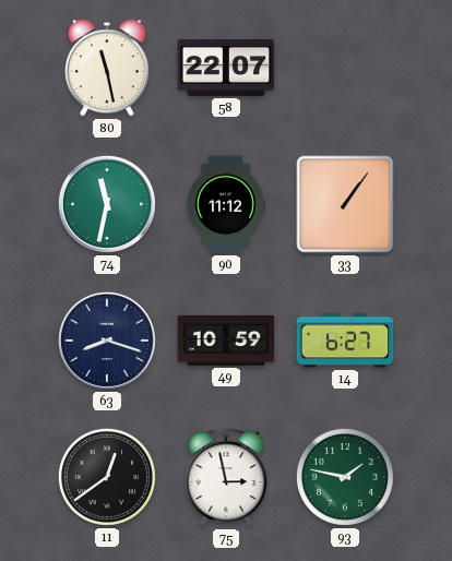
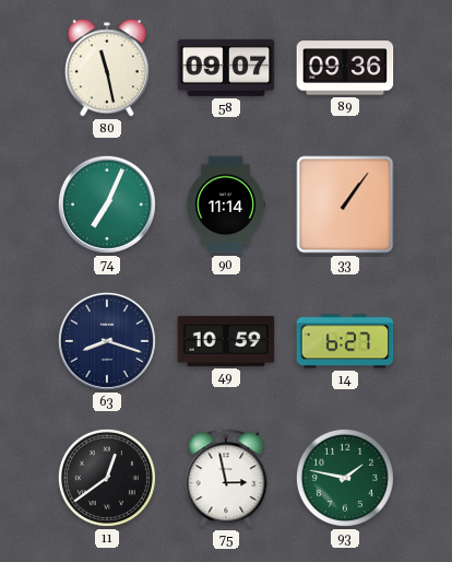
58: 22:07 -> 09:07
89: none -> 09:36
74: 11:32 -> 7:04
90: 11:12 -> 11:14
